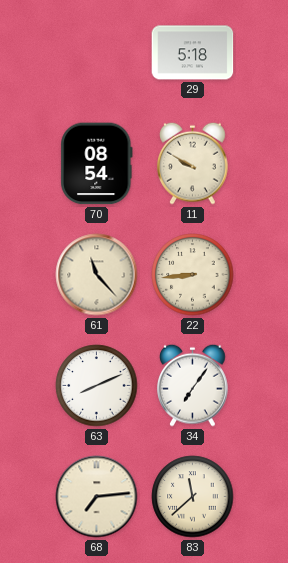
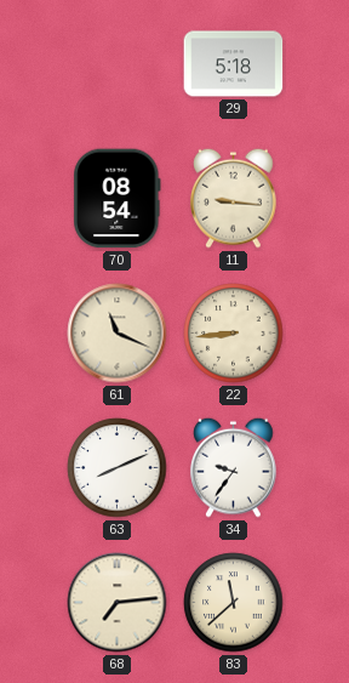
11: 9:50 -> 9:16
61: 11:23 -> 11:19
34: 7:06 -> 9:36
